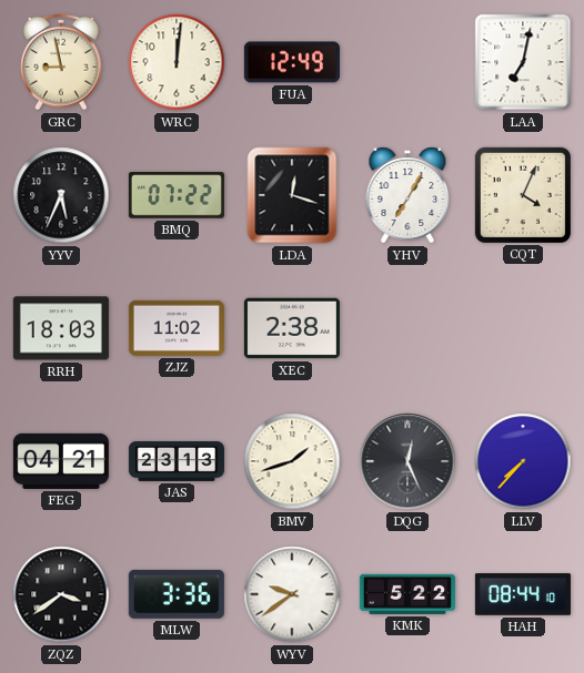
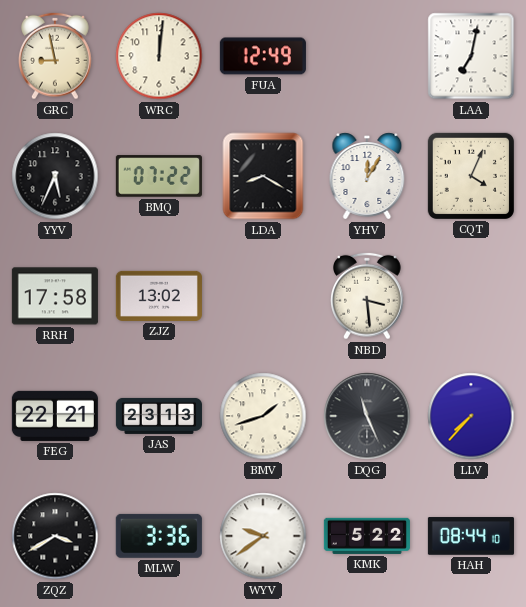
LDA: 12:18 -> 8:20
YHV: 7:05 -> 12:05
RRH: 18:03 -> 17:58
ZJZ: 11:02 -> 13:02
XEC: 2:38 -> none
NBD: none -> 3:29
FEG: 04:21 -> 22:21
DQG: 12:26 -> 11:26
ZQZ: 3:39 -> 3:40
